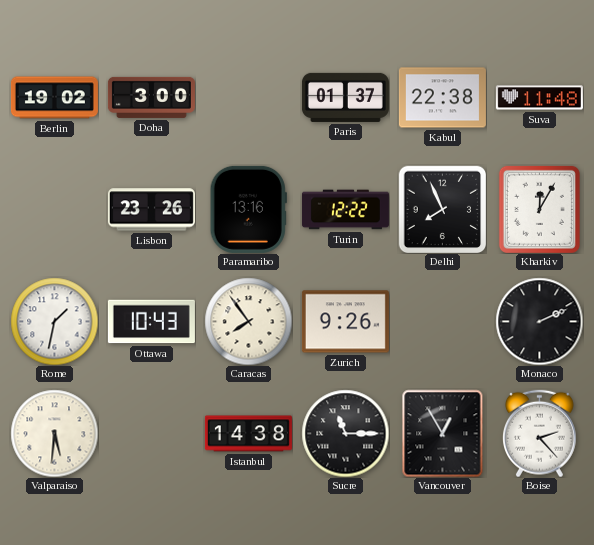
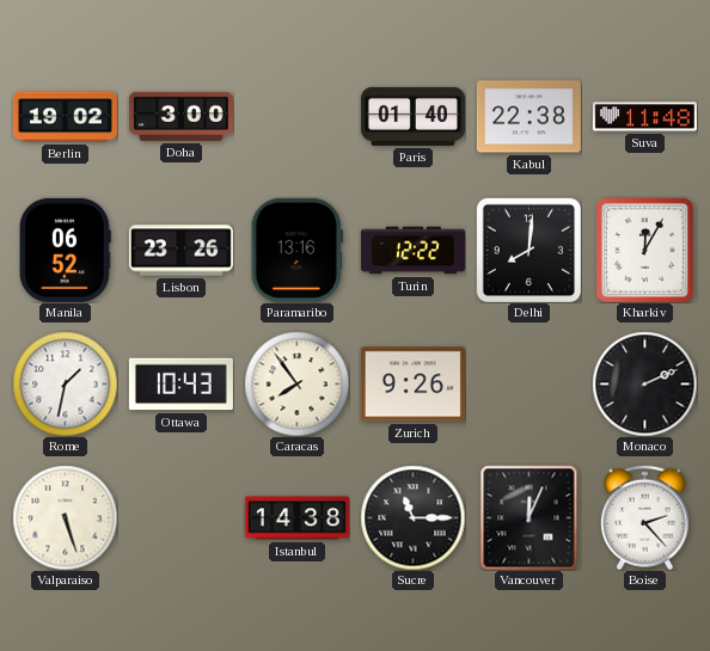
Paris: 01:37 -> 01:40
Manila: none -> 06:52
Delhi: 7:56 -> 8:01
Valparaiso: 5:31 -> 5:27
Vancouver: 12:55 -> 12:04
